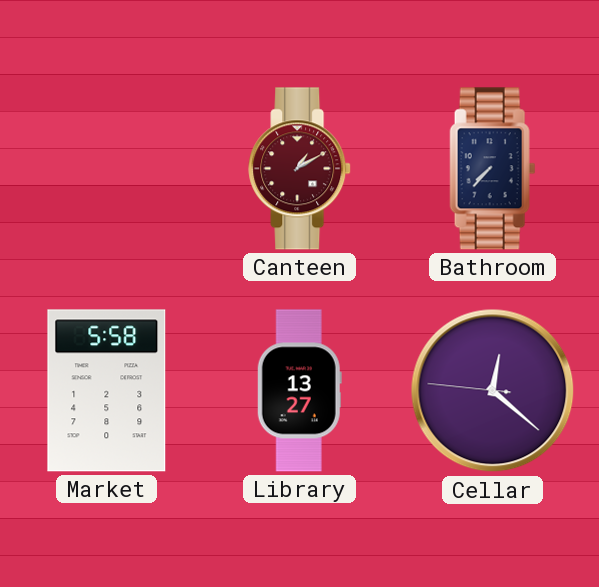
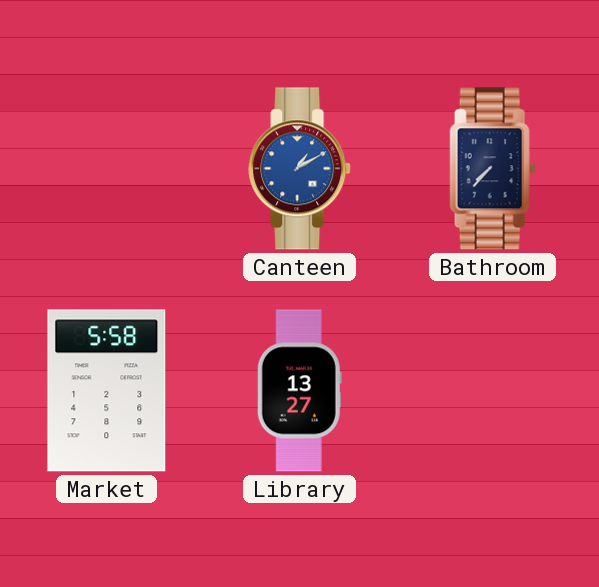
Canteen dial: burgundy -> blue
Cellar: 12:21 -> none
